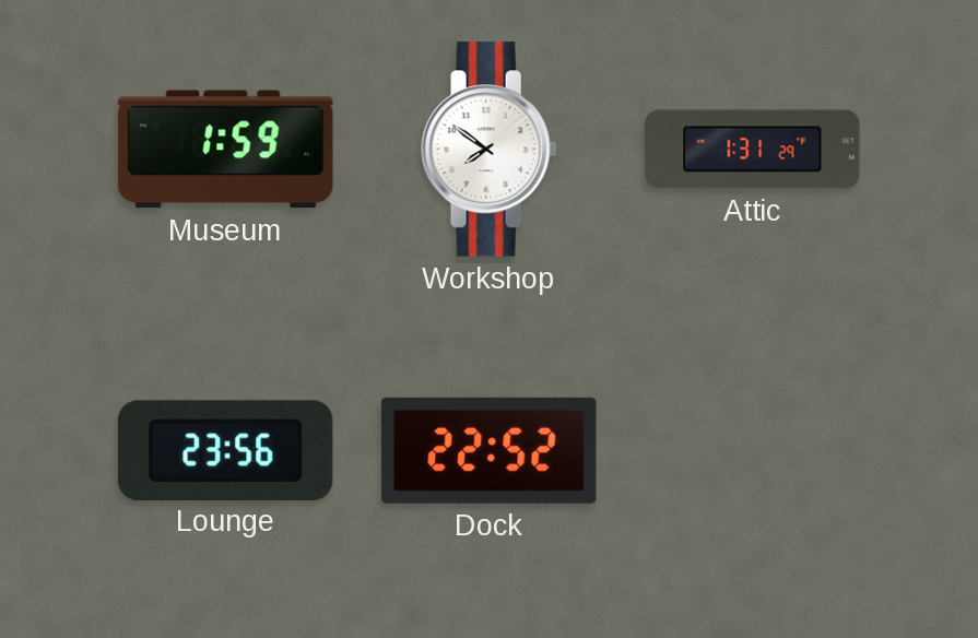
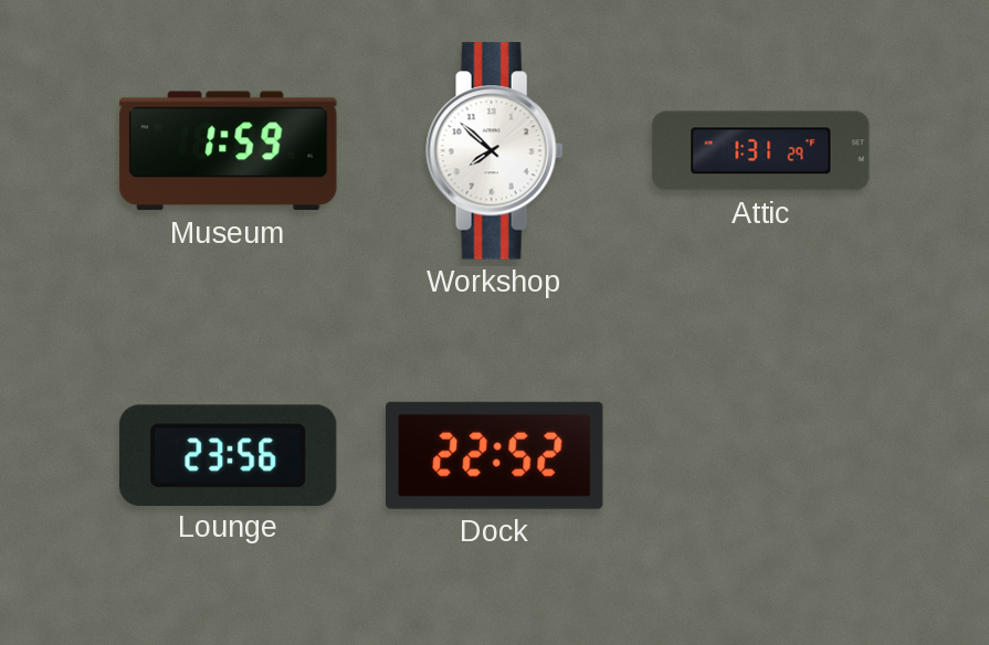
Workshop: 7:51 -> 7:52
